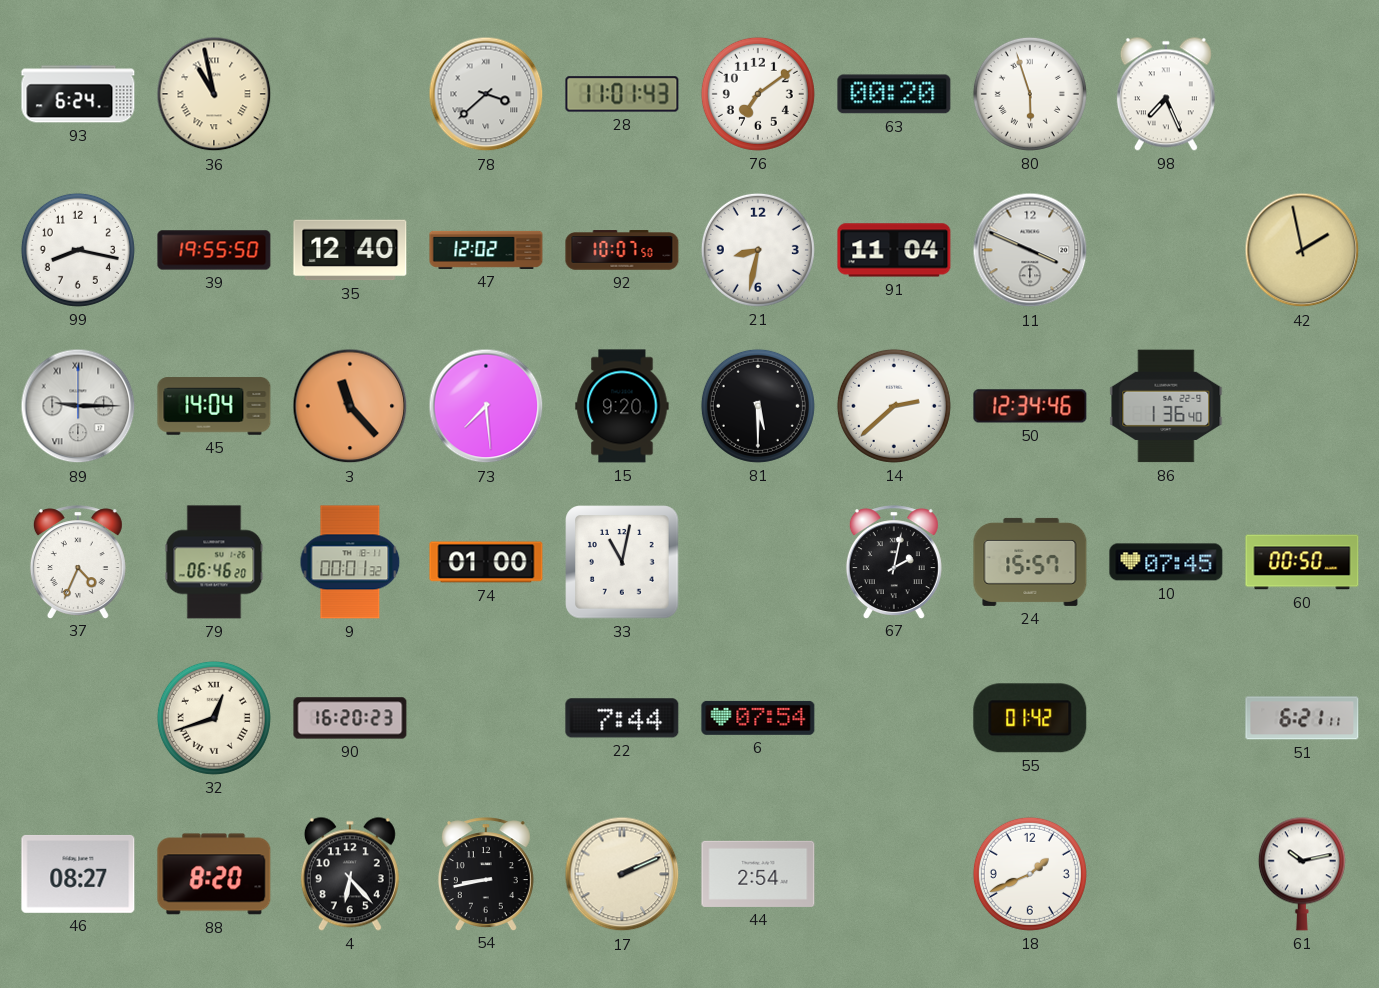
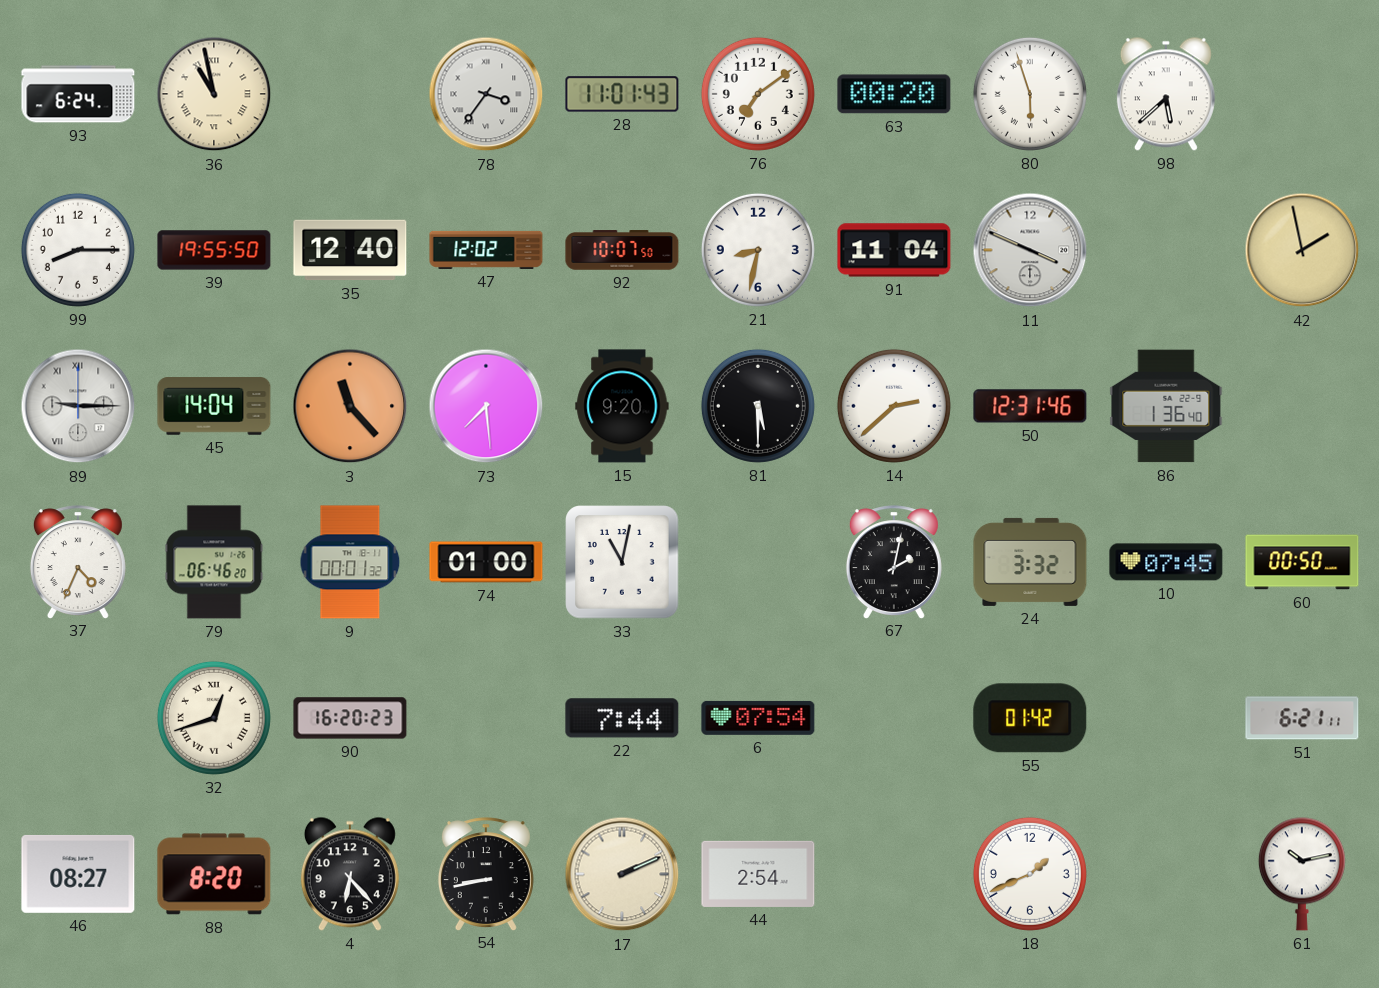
78: 3:38 -> 3:36
98: 7:26 -> 5:38
99: 8:17 -> 8:15
50: 12:34 -> 12:31
24: 15:57 -> 3:32
